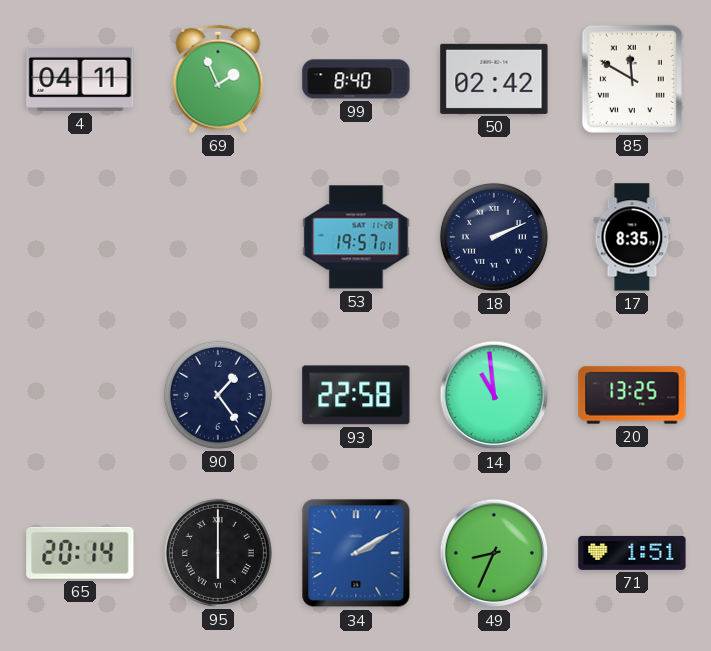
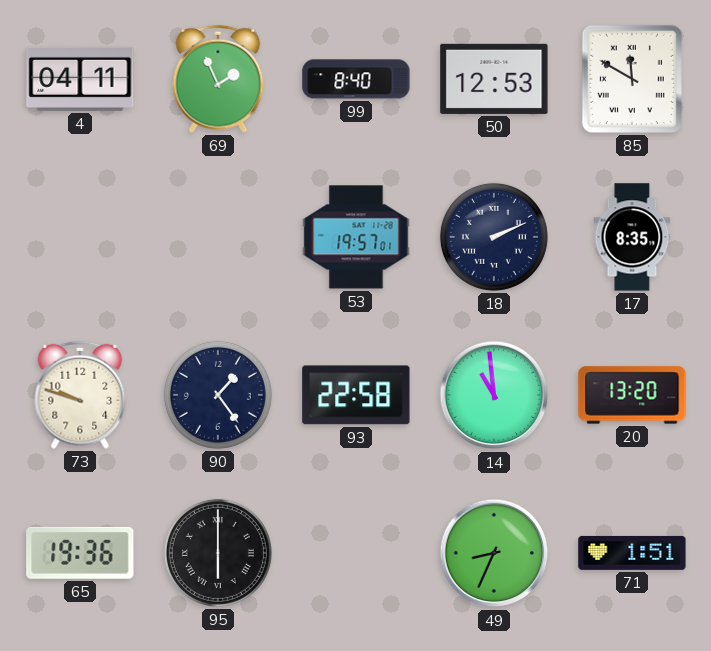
50: 02:42 -> 12:53
73: none -> 9:48
20: 13:25 -> 13:20
65: 20:14 -> 19:36
34: 2:10 -> none
